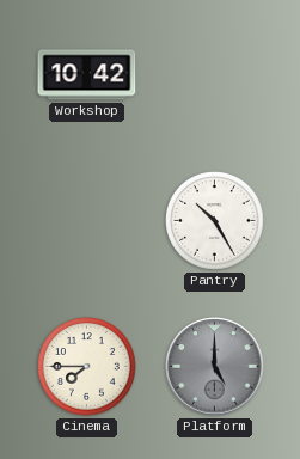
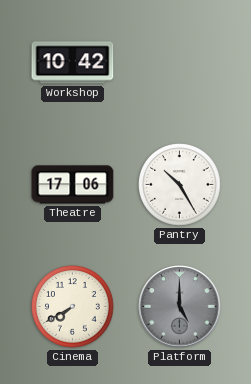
Theatre: none -> 17:06
Cinema: 7:45 -> 7:40
